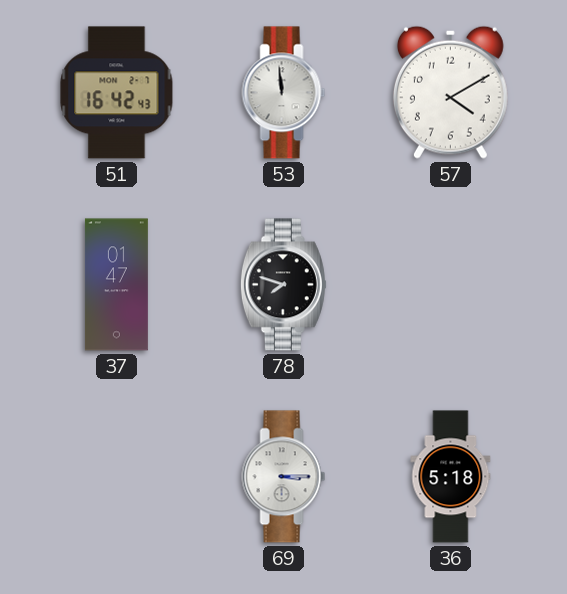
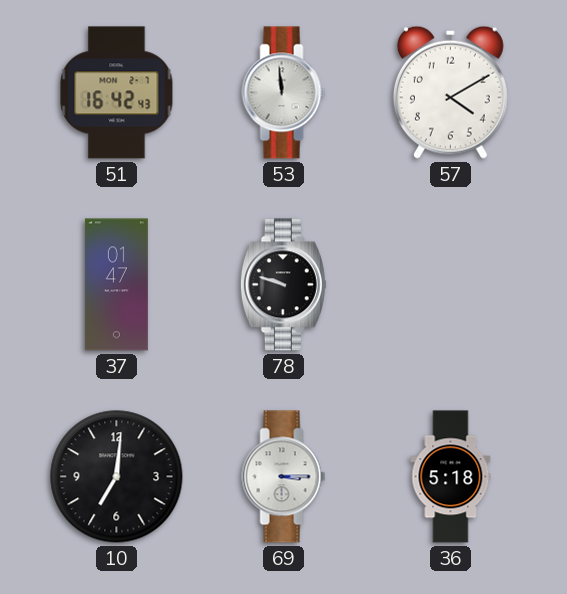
78: 7:48 -> 9:48
10: none -> 7:01
